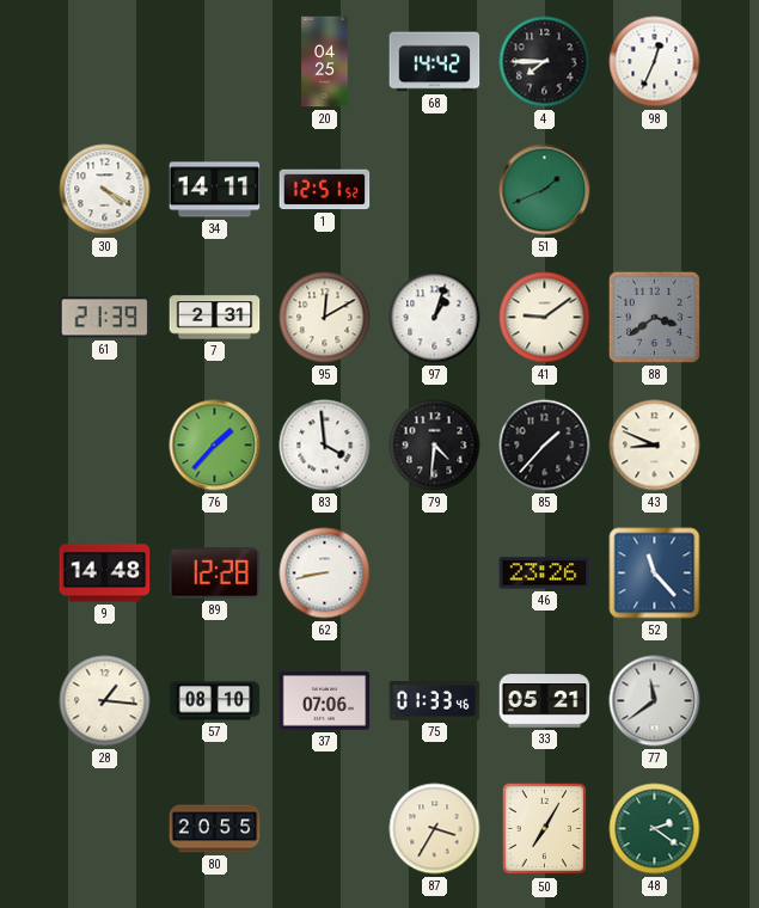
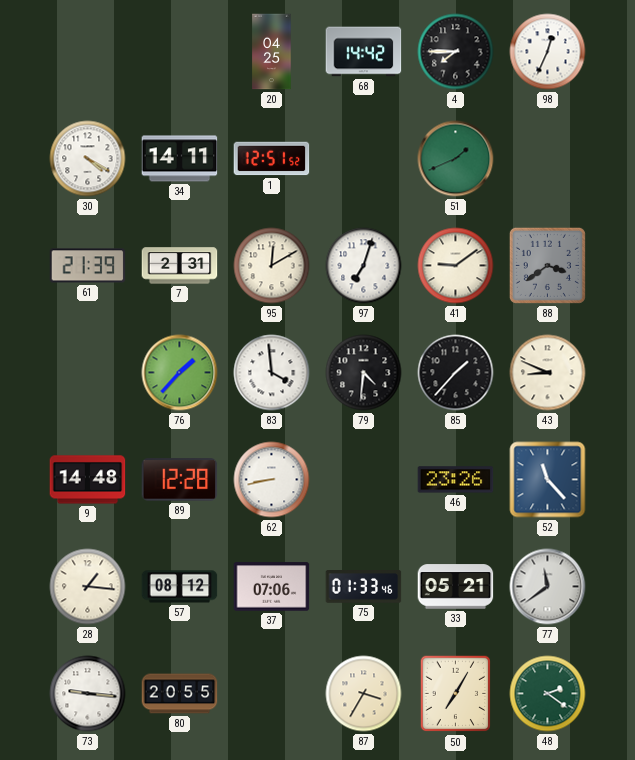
97: 1:03 -> 7:03
57: 08:10 -> 08:12
73: none -> 9:16
